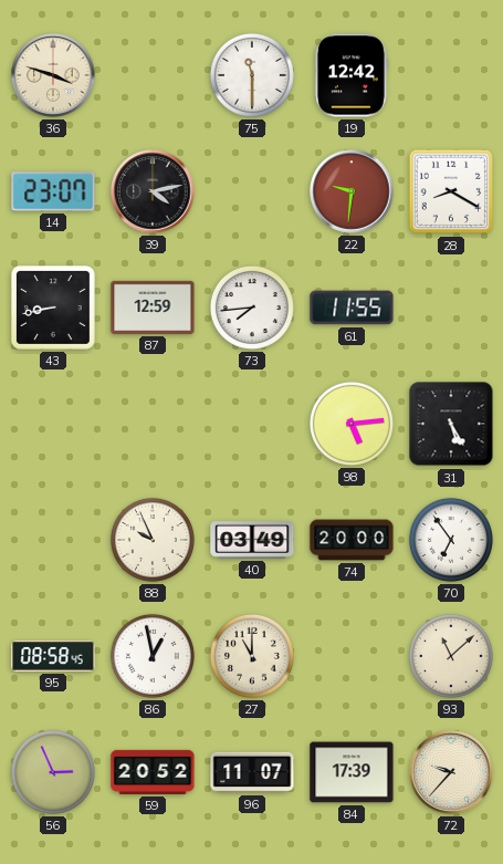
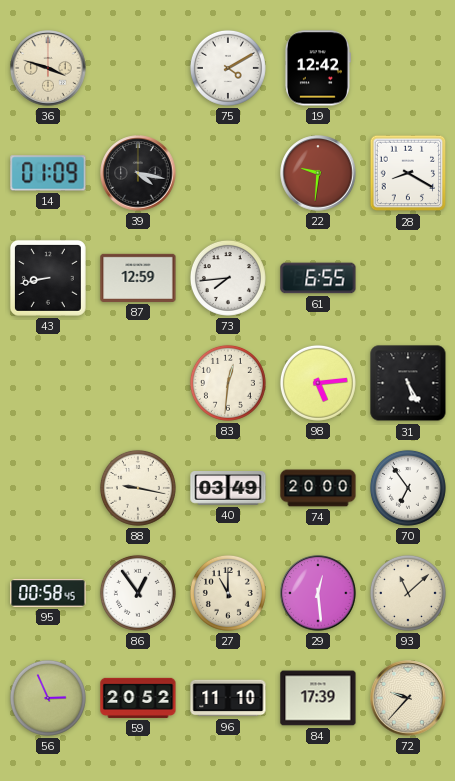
75: 11:30 -> 4:10
14: 23:07 -> 01:09
39: 4:13 -> 4:17
61: 11:55 -> 6:55
83: none -> 12:31
88: 9:56 -> 9:17
95: 08:58 -> 00:58
86: 12:58 -> 12:54
29: none -> 12:29
96: 11:07 -> 11:10
